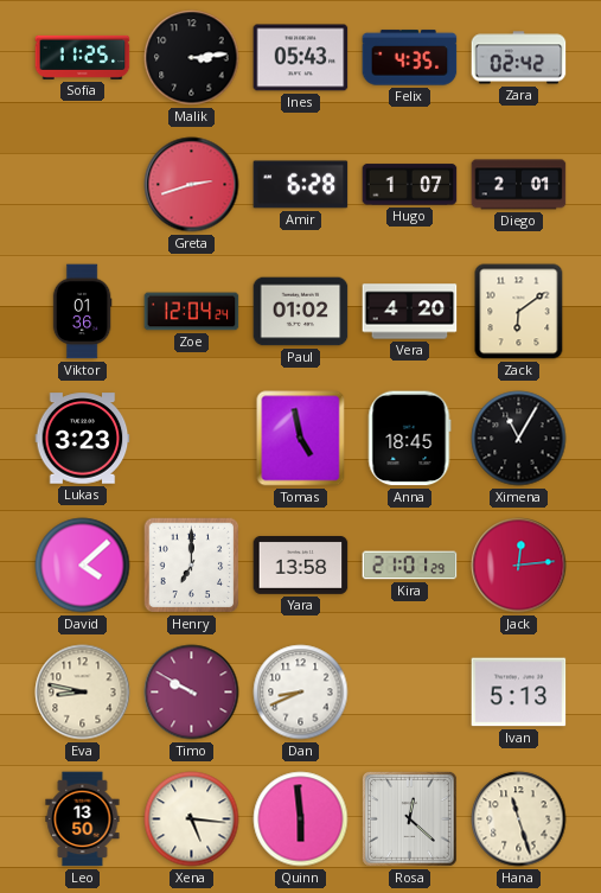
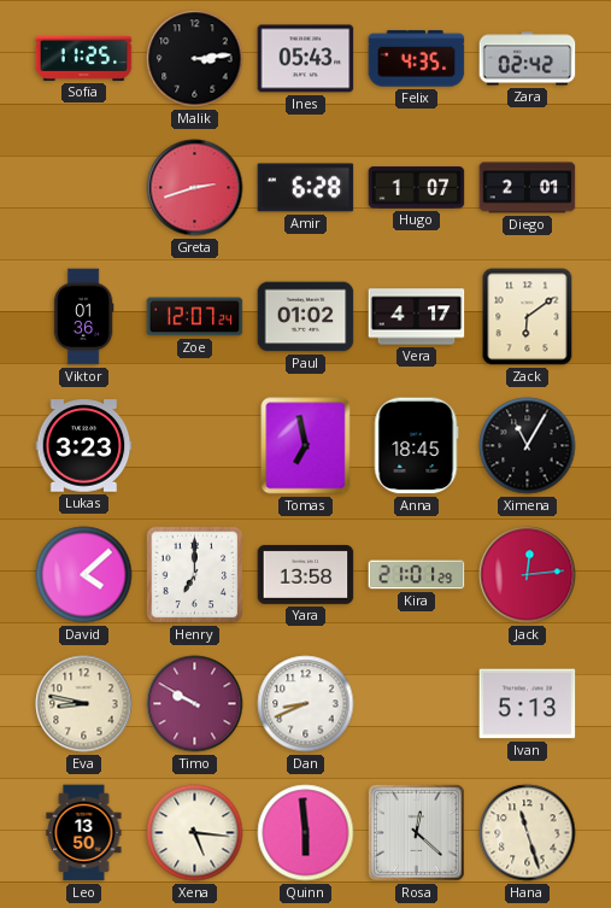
Zoe: 12:04 -> 12:07
Vera: 4:20 -> 4:17
Tomas: 4:58 -> 6:58
